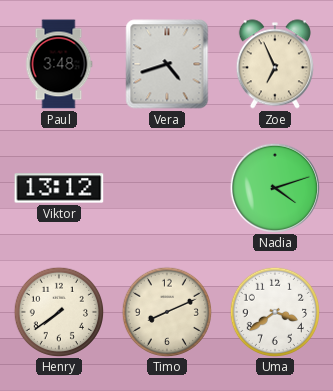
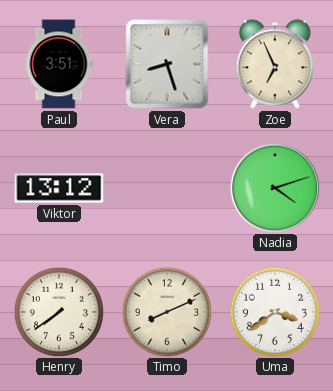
Paul: 3:48 -> 3:51
Vera: 4:42 -> 8:27
